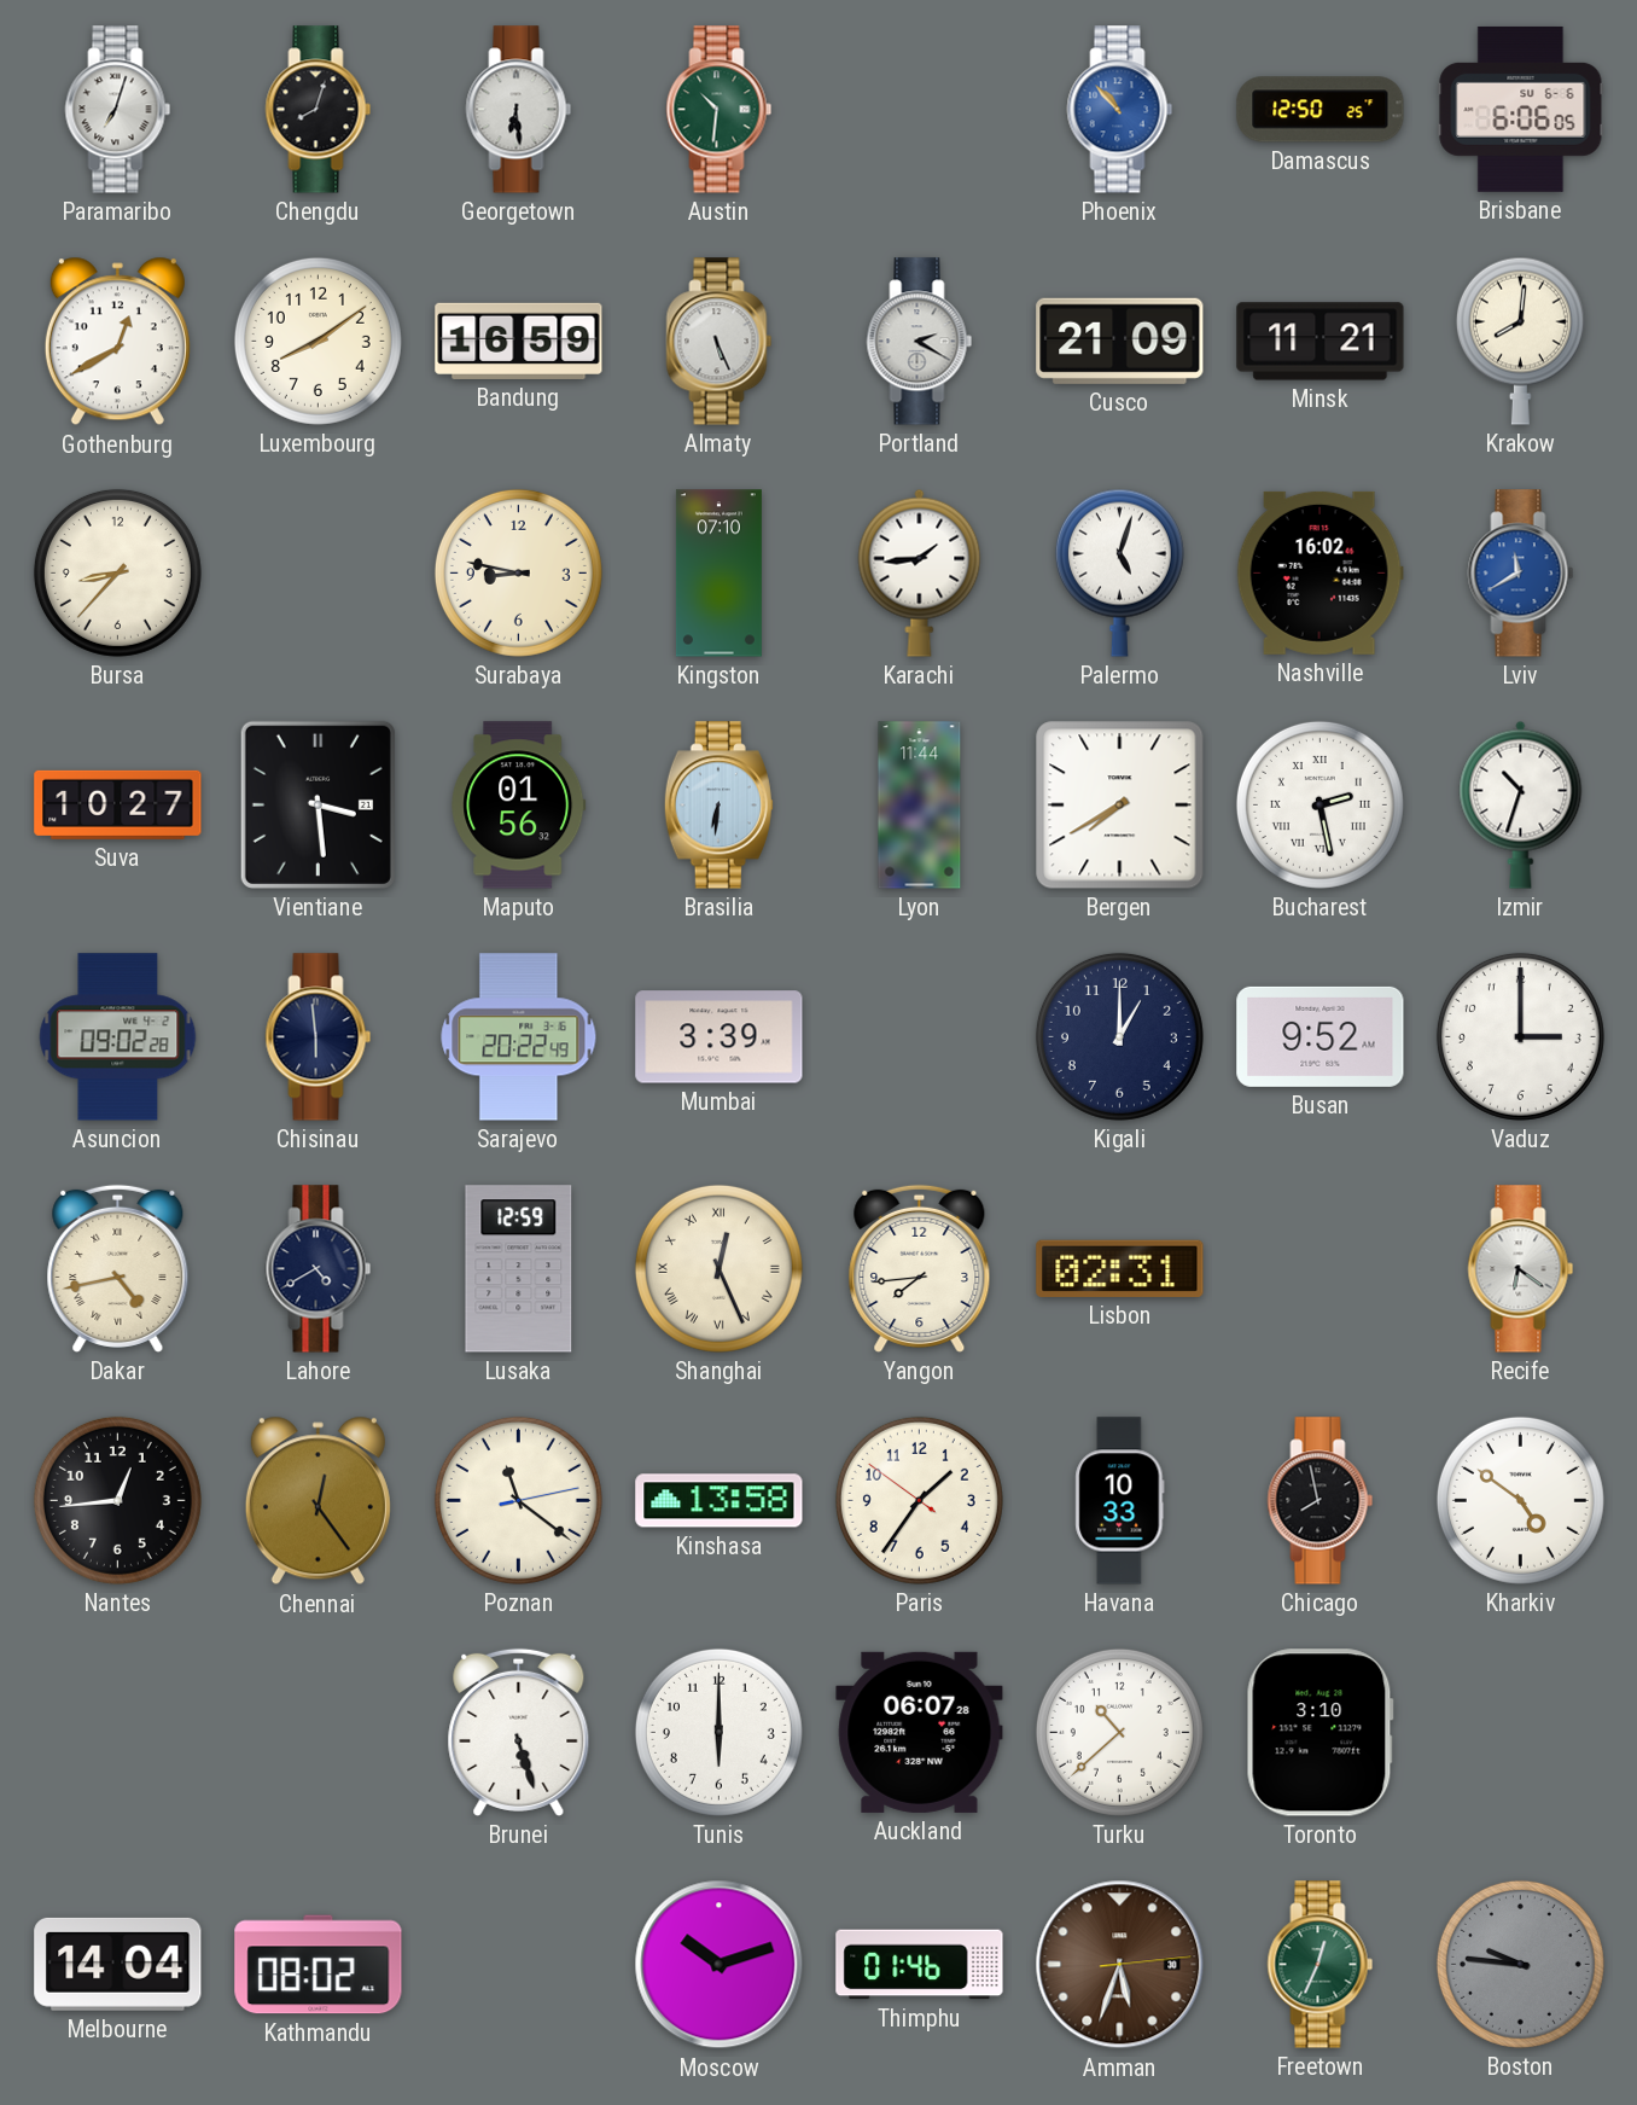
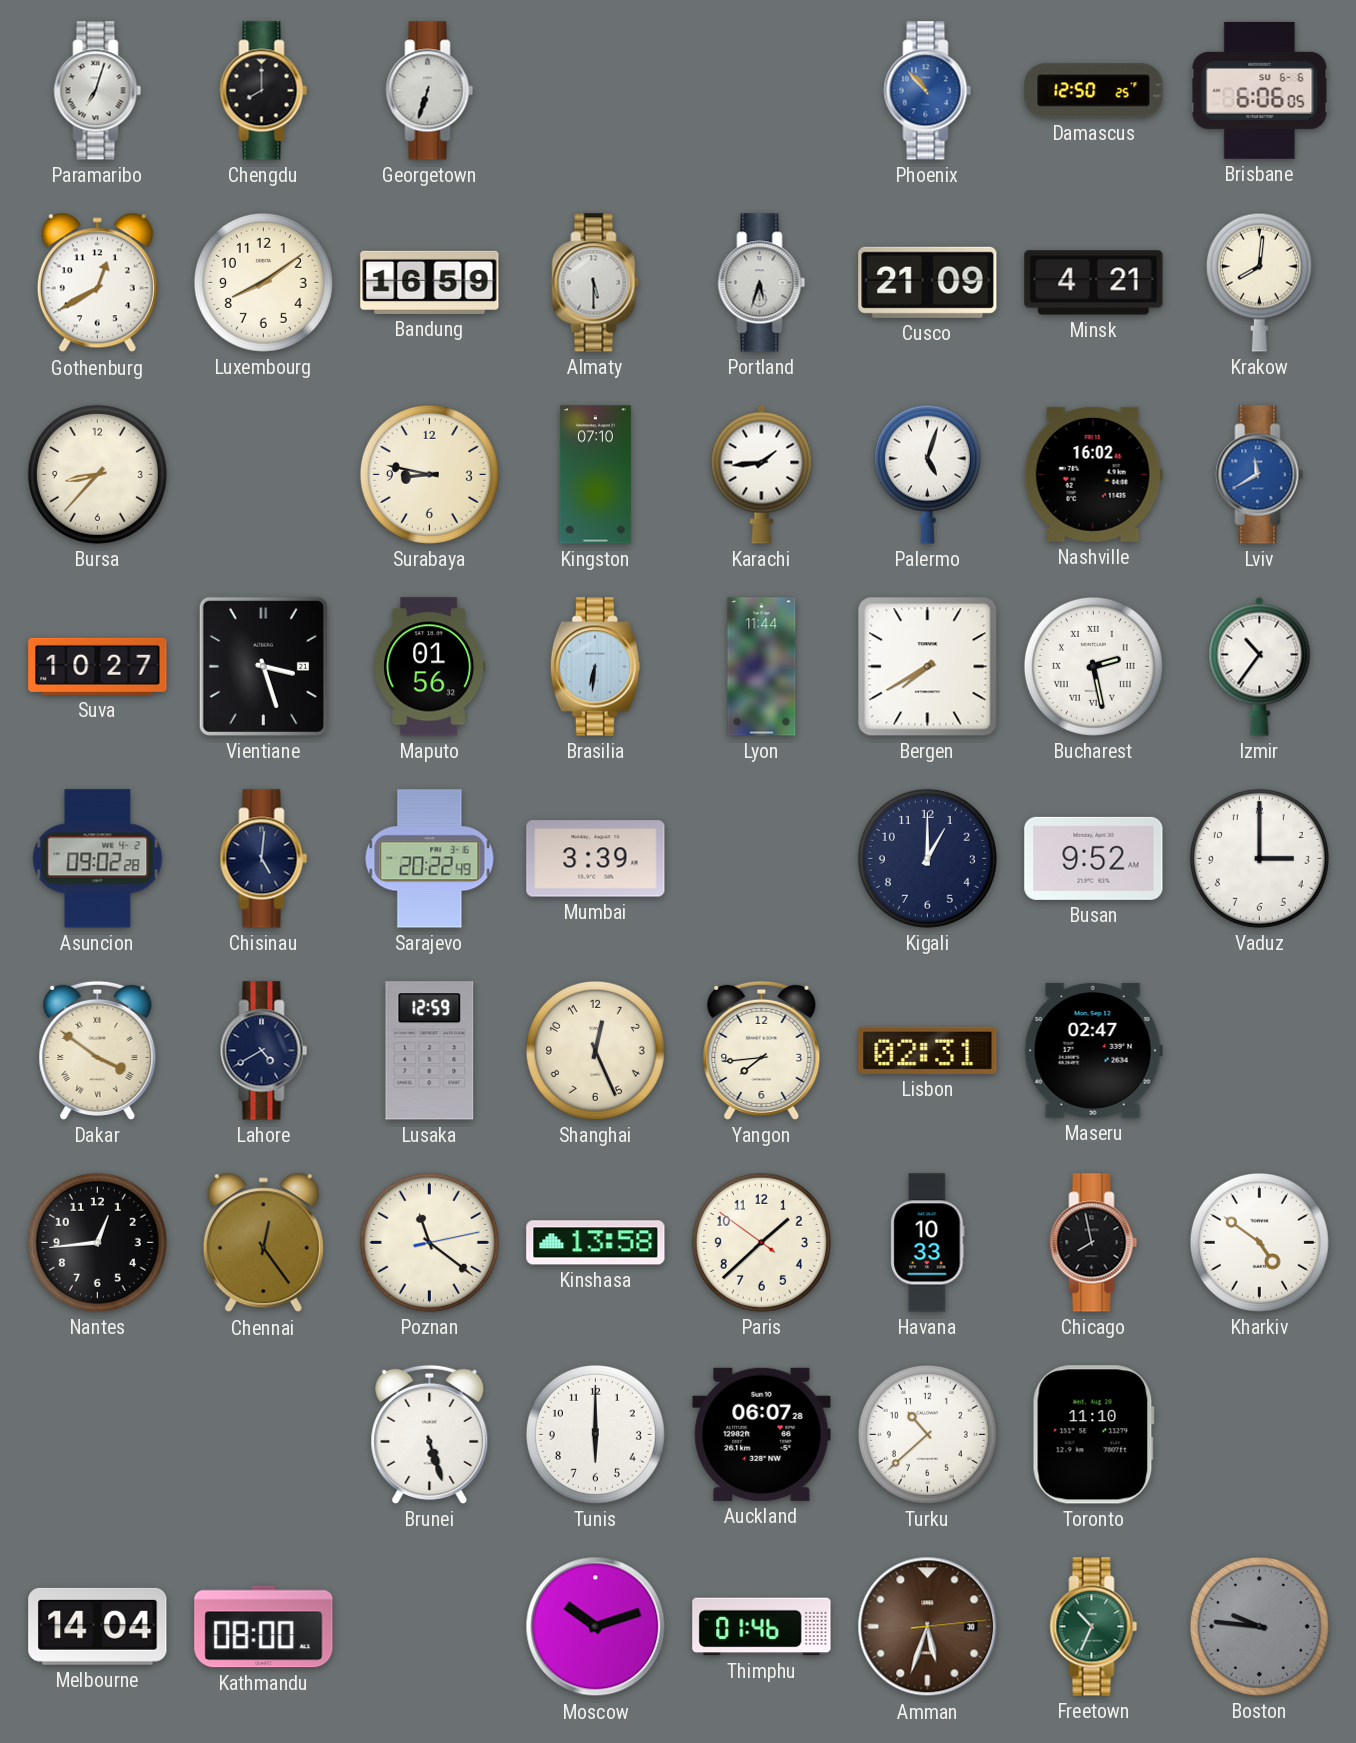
Chengdu: 8:03 -> 8:00
Georgetown: 6:29 -> 6:33
Austin: 10:31 -> none
Almaty: 5:26 -> 5:30
Portland: 2:20 -> 5:33
Minsk: 11:21 -> 4:21
Vientiane: 3:29 -> 3:27
Izmir: 10:33 -> 10:36
Chisinau: 5:59 -> 5:01
Dakar: 4:43 -> 3:51
Shanghai numerals: Roman -> Arabic
Maseru: none -> 02:47
Recife: 6:21 -> none
Paris: 1:35 -> 1:37
Toronto: 3:10 -> 11:10
Kathmandu: 08:02 -> 08:00
Freetown: 12:34 -> 10:34
